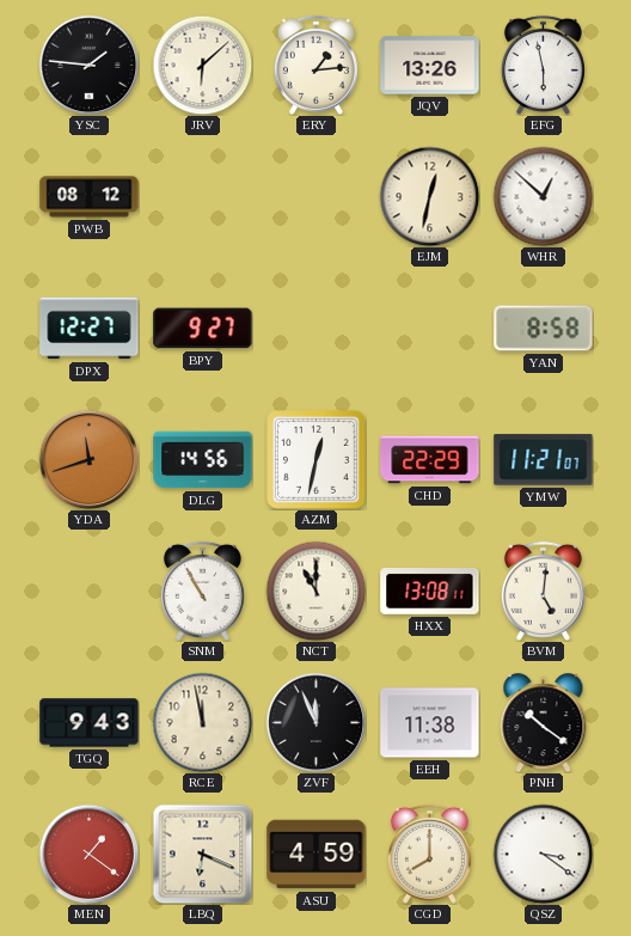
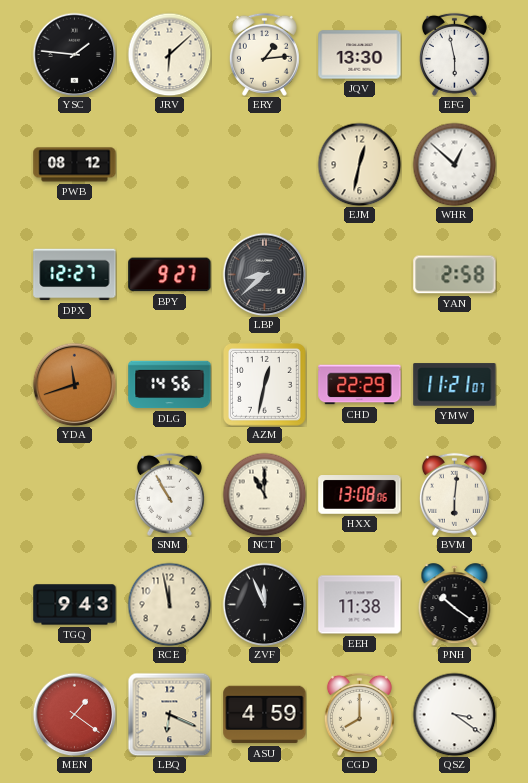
JQV: 13:26 -> 13:30
LBP: none -> 8:38
YAN: 8:58 -> 2:58
HXX: 13:08:11 -> 13:08:06
BVM: 5:01 -> 6:01
